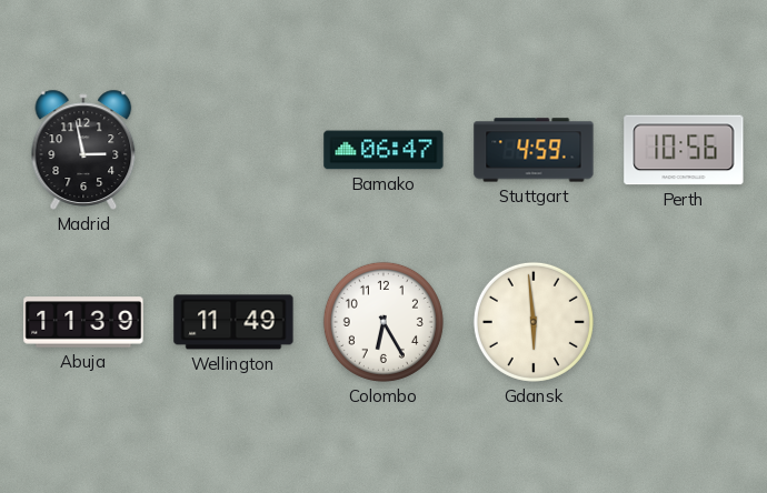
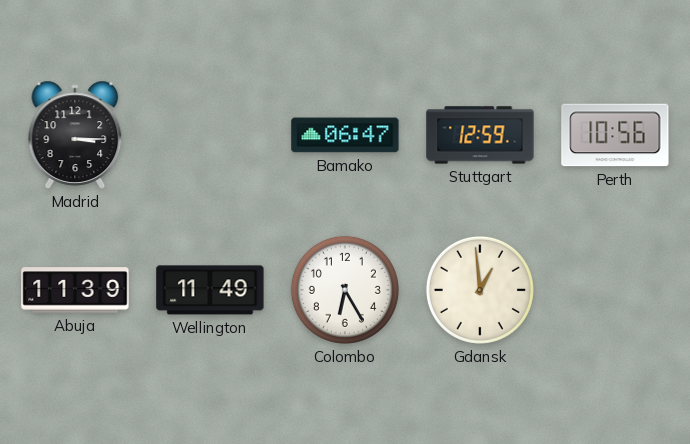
Madrid: 2:58 -> 3:15
Stuttgart: 4:59 -> 12:59
Gdansk: 5:59 -> 12:59
